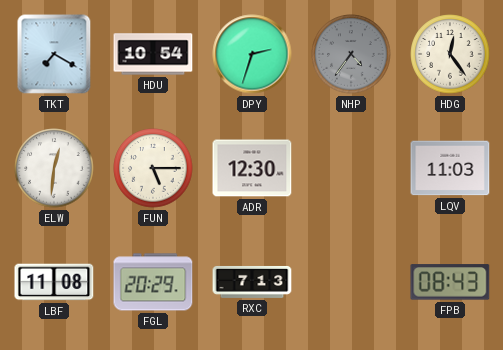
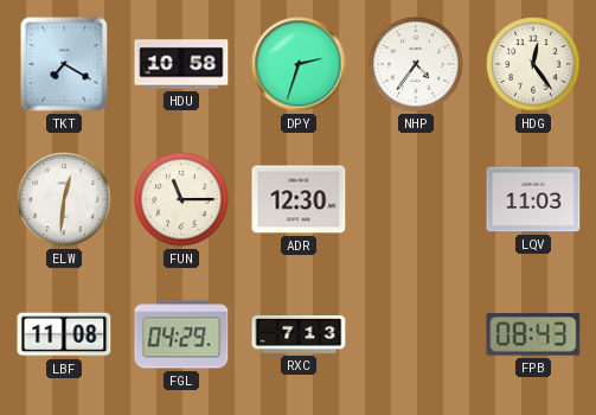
HDU: 10:54 -> 10:58
NHP dial: grey -> white
FUN: 5:15 -> 11:15
FGL: 20:29 -> 04:29
